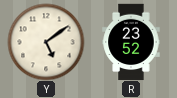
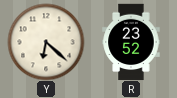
Y: 5:09 -> 6:22
